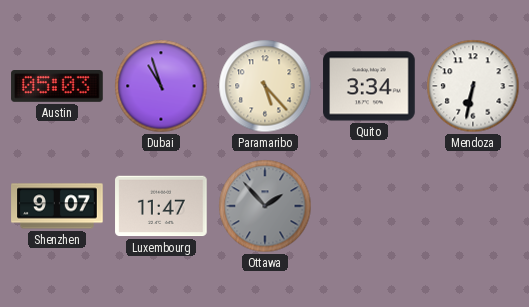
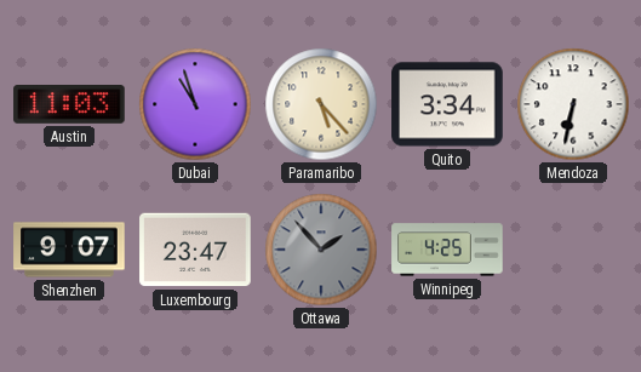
Austin: 05:03 -> 11:03
Luxembourg: 11:47 -> 23:47
Winnipeg: none -> 4:25
